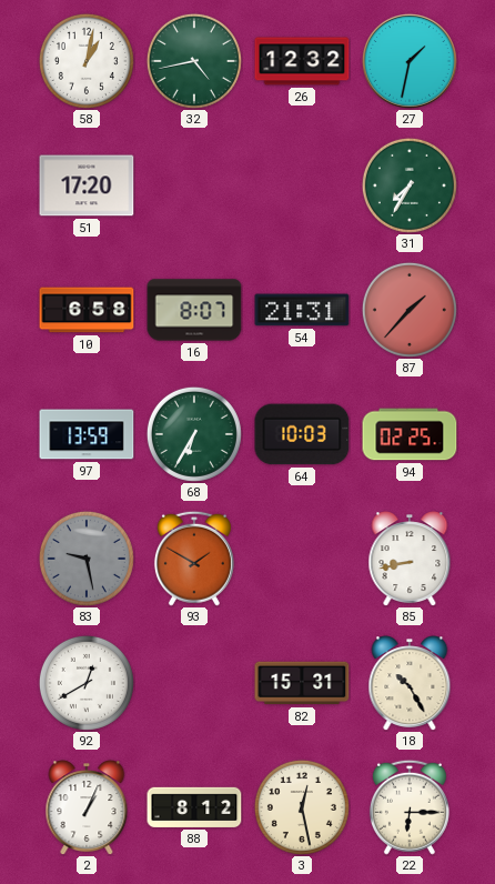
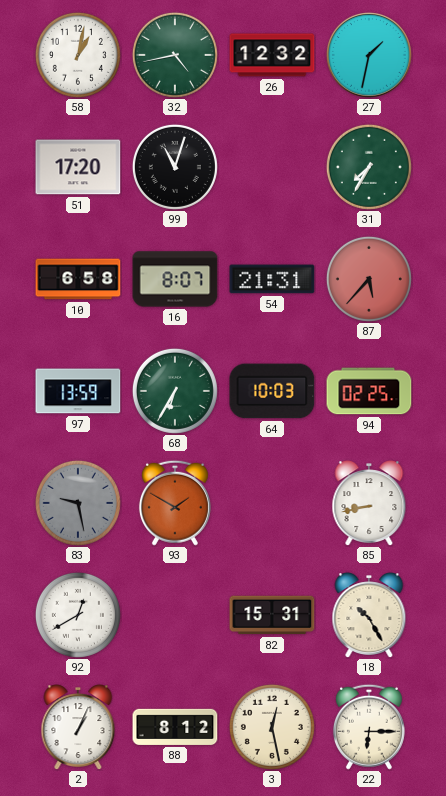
99: none -> 11:03
87: 1:37 -> 5:37
